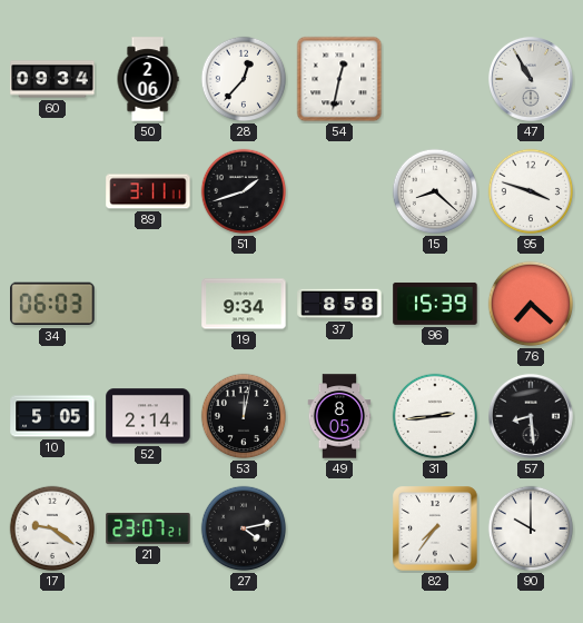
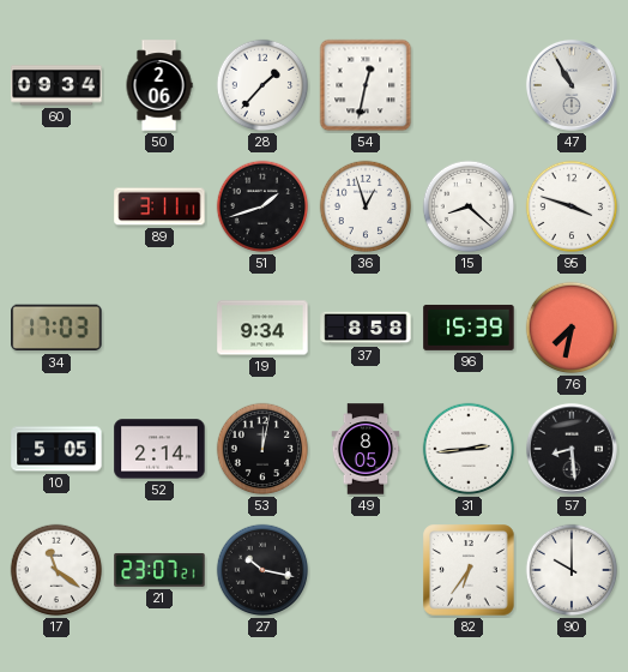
28: 12:37 -> 1:37
36: none -> 12:57
34: 06:03 -> 17:03
76: 7:22 -> 7:32
17: 9:21 -> 11:21
27: 4:13 -> 10:17
82: 7:36 -> 6:36
